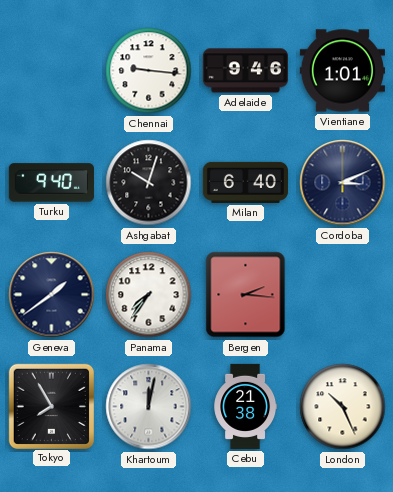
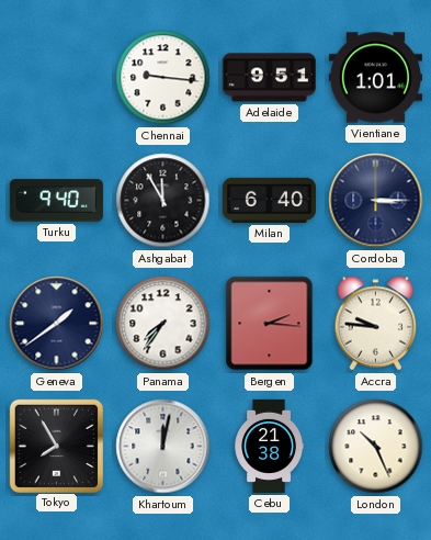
Adelaide: 9:46 -> 9:51
Ashgabat: 10:03 -> 11:55
Cordoba: 3:11 -> 3:15
Accra: none -> 9:46
